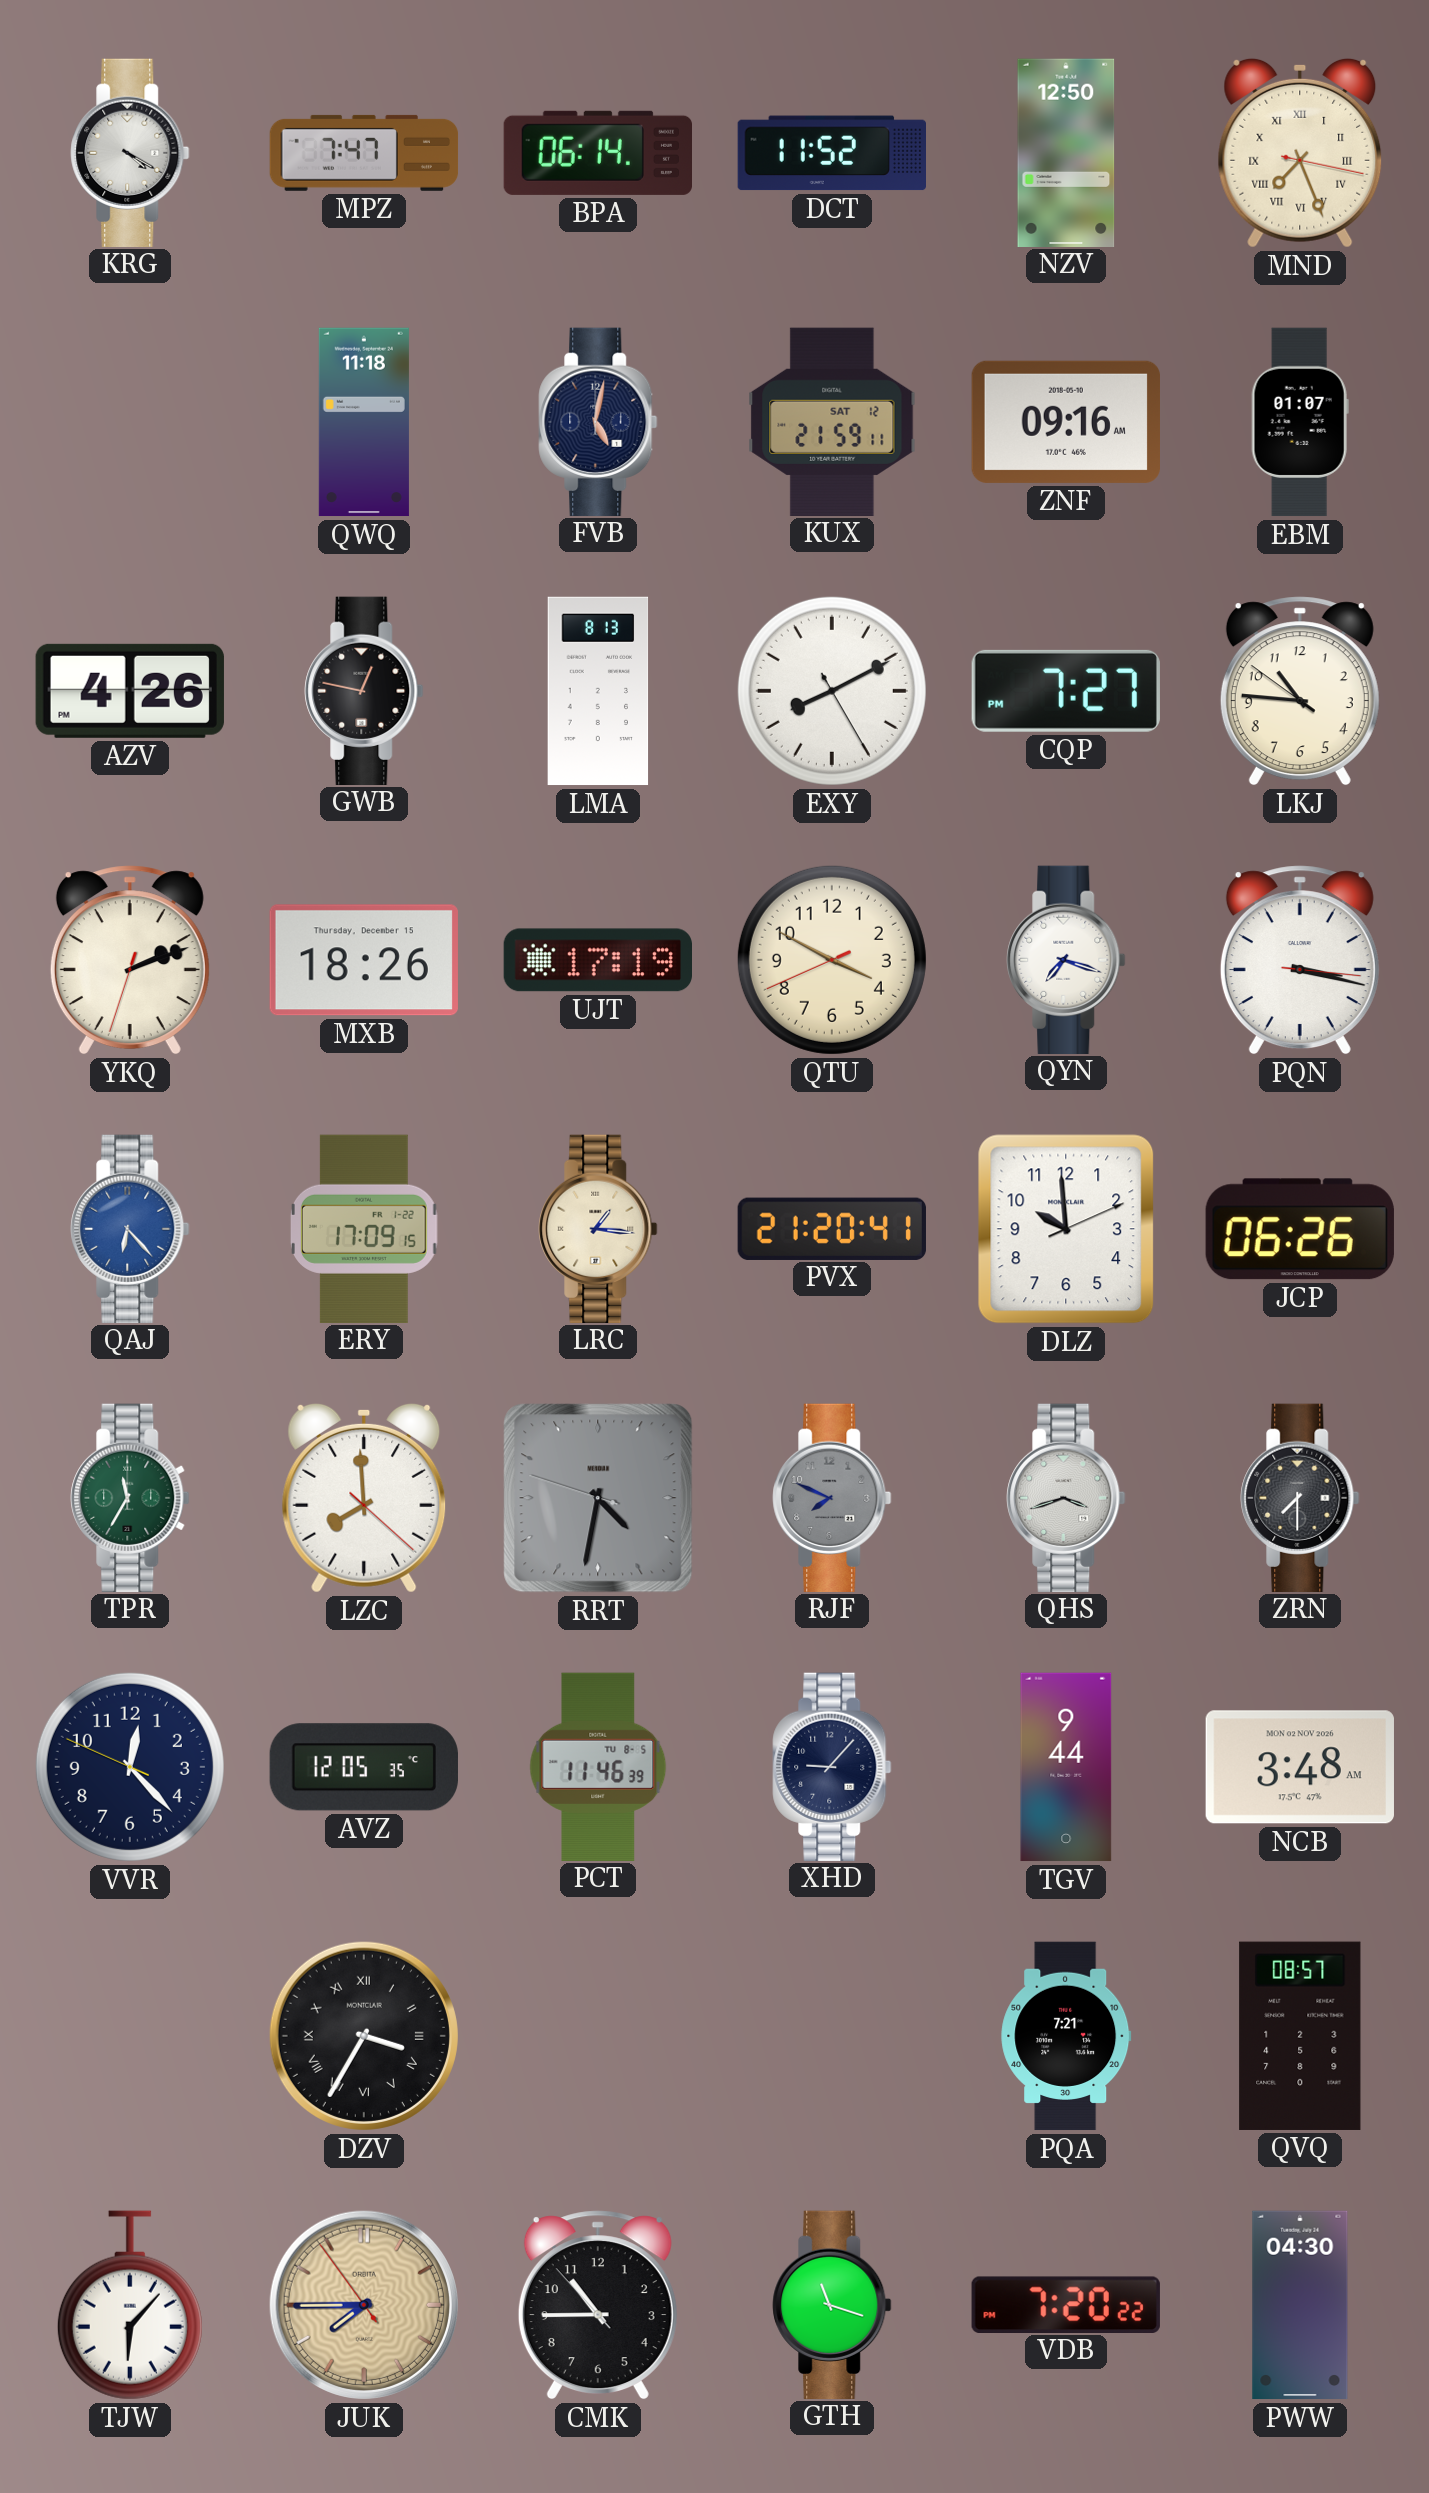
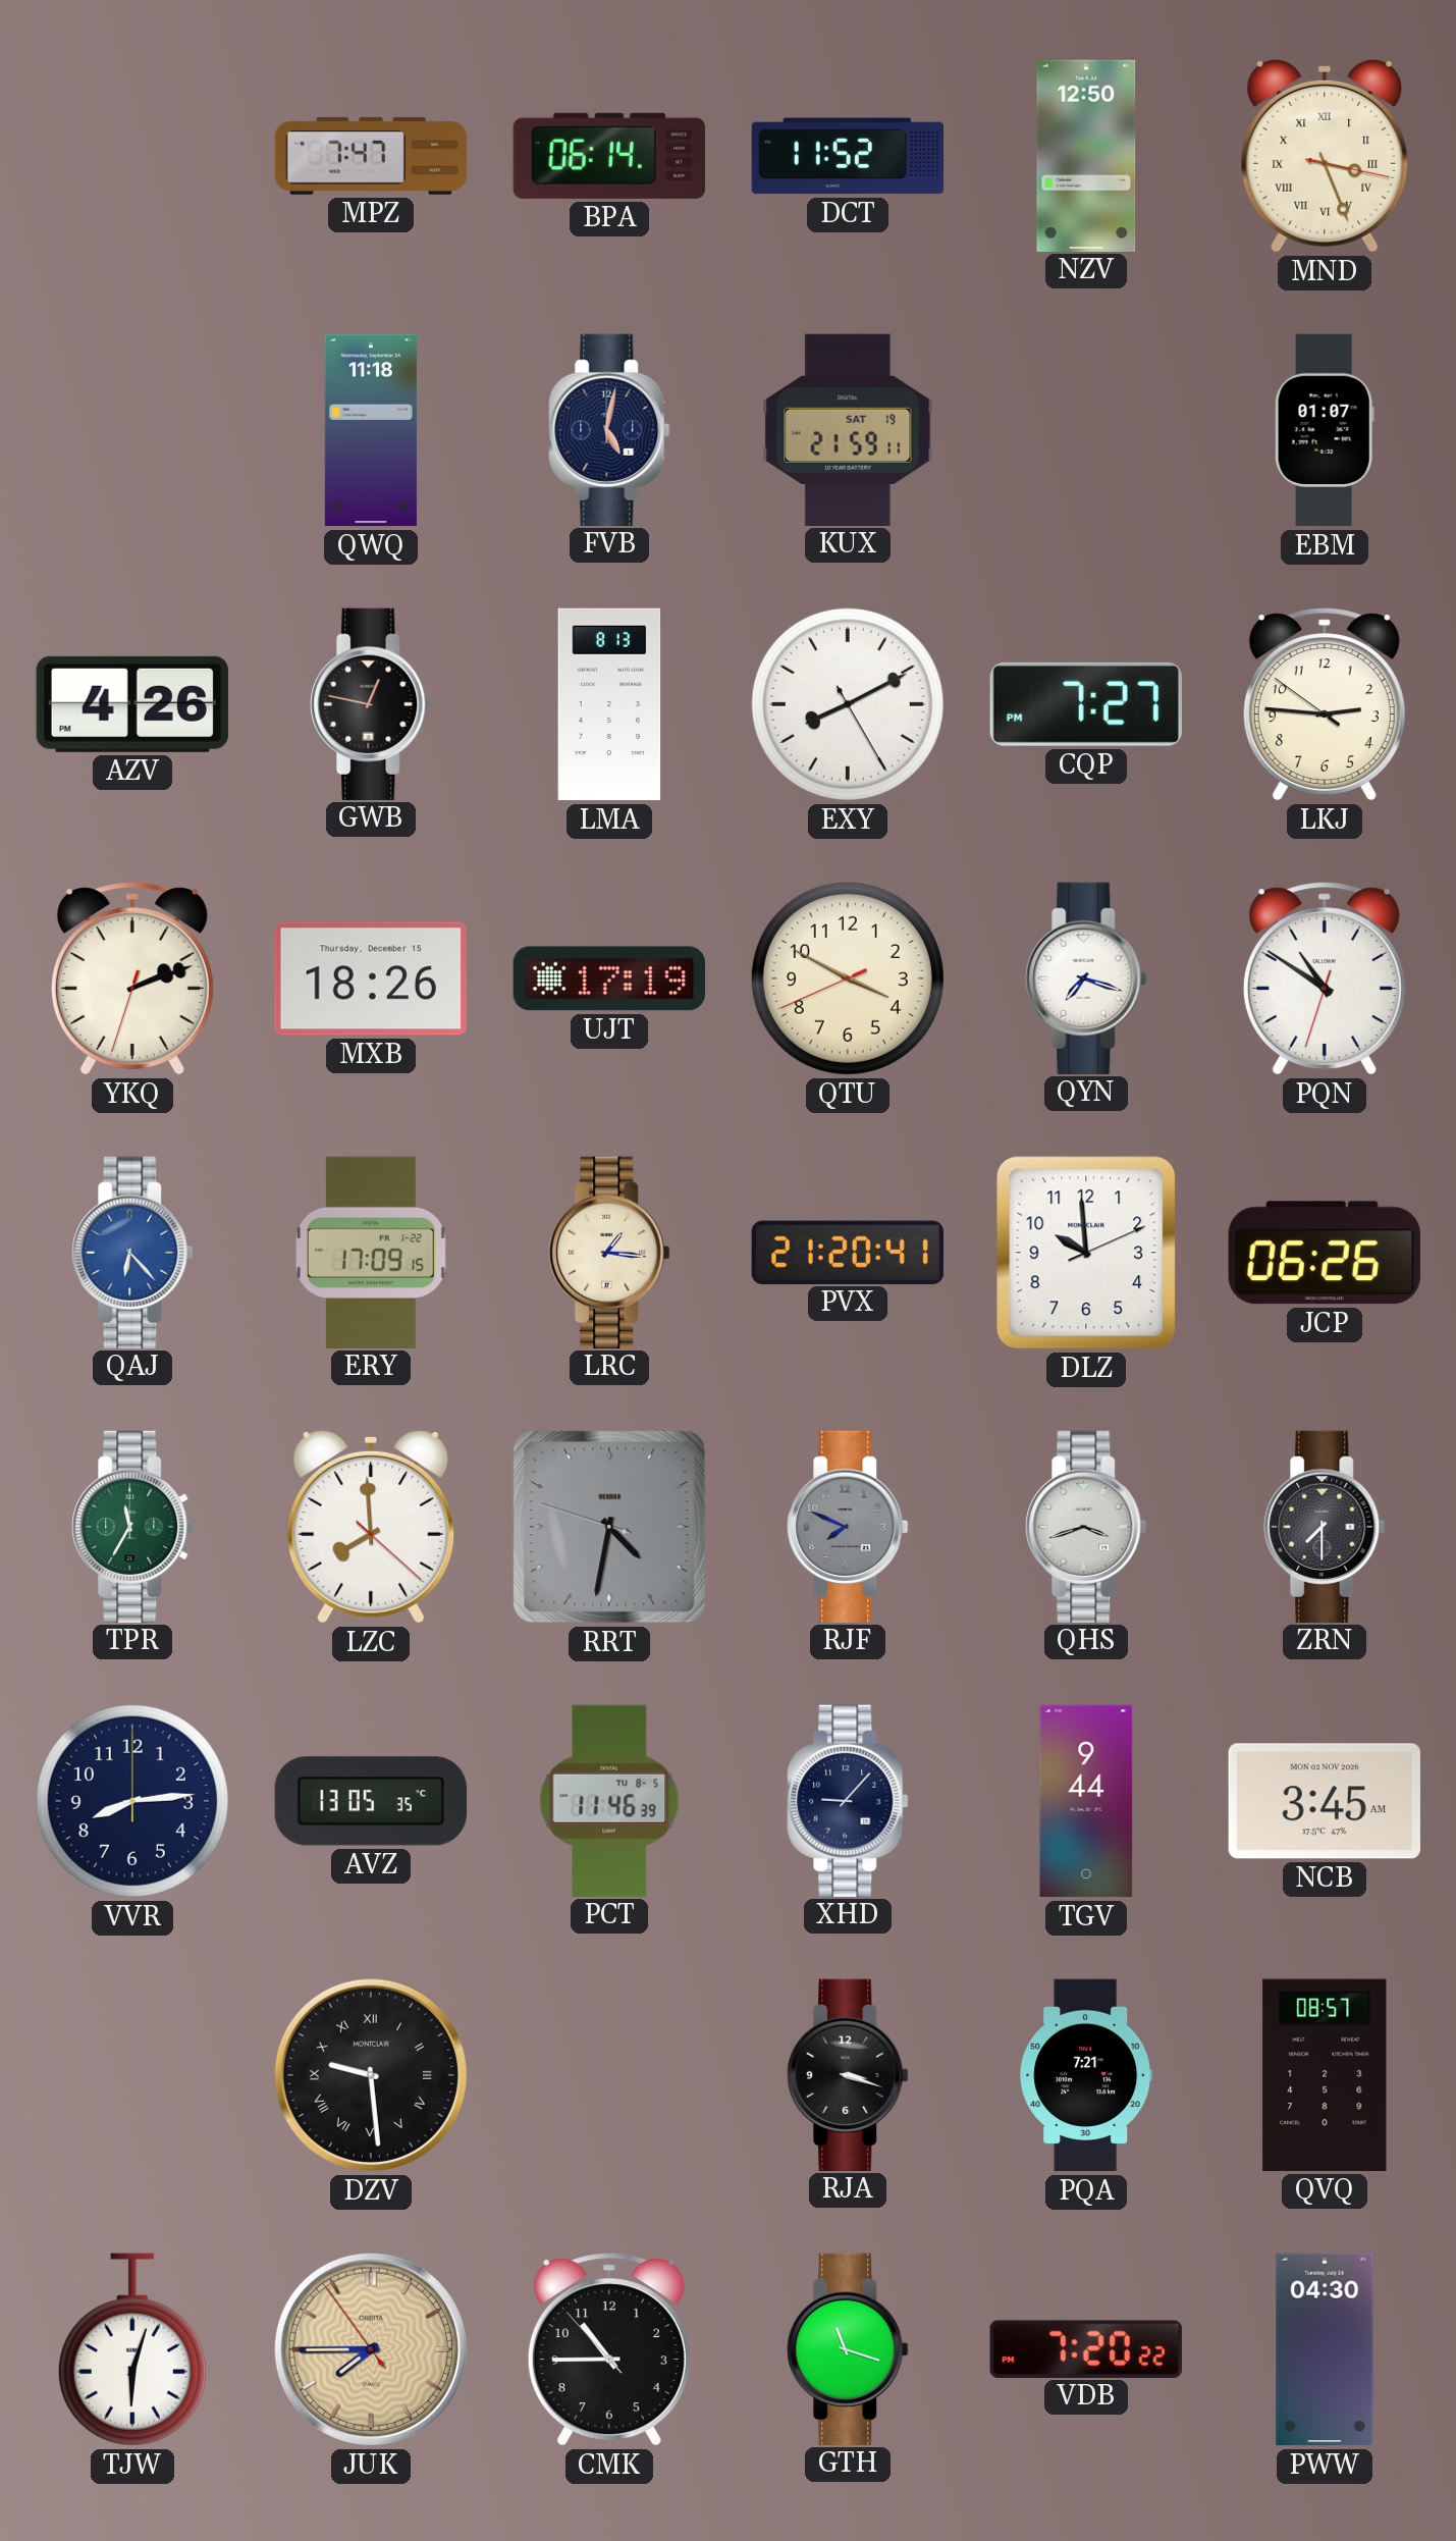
KRG: 4:20 -> none
MND: 7:26 -> 3:26
KUX date: SAT 12 -> SAT 19
ZNF: 09:16 -> none
LKJ: 10:45 -> 2:45
PQN: 3:17 -> 10:50
VVR: 12:22 -> 8:14
AVZ: 12:05 -> 13:05
NCB: 3:48 -> 3:45
DZV: 3:35 -> 9:29
RJA: none -> 3:18
TJW: 6:07 -> 6:03
